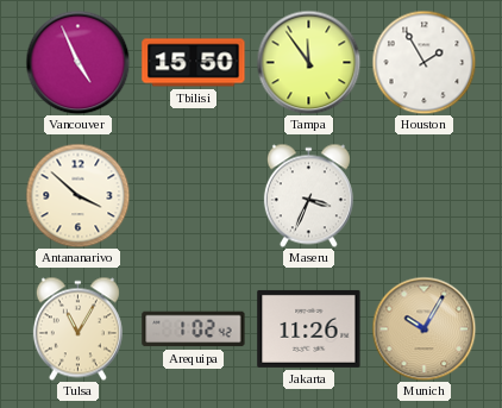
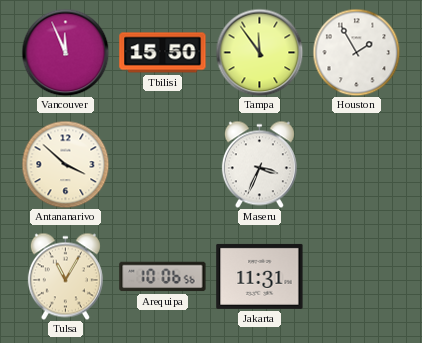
Vancouver: 4:56 -> 11:56
Arequipa: 1:02 -> 10:06
Jakarta: 11:26 -> 11:31
Munich: 10:05 -> none
